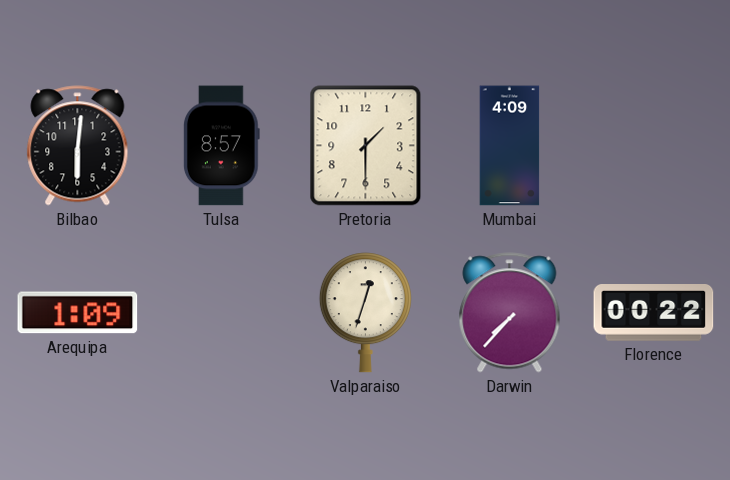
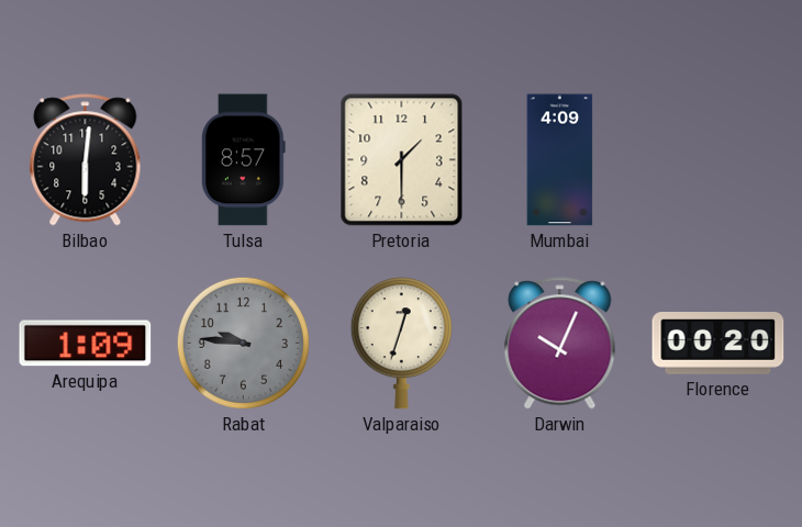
Rabat: none -> 9:46
Darwin: 7:37 -> 10:04
Florence: 00:22 -> 00:20
